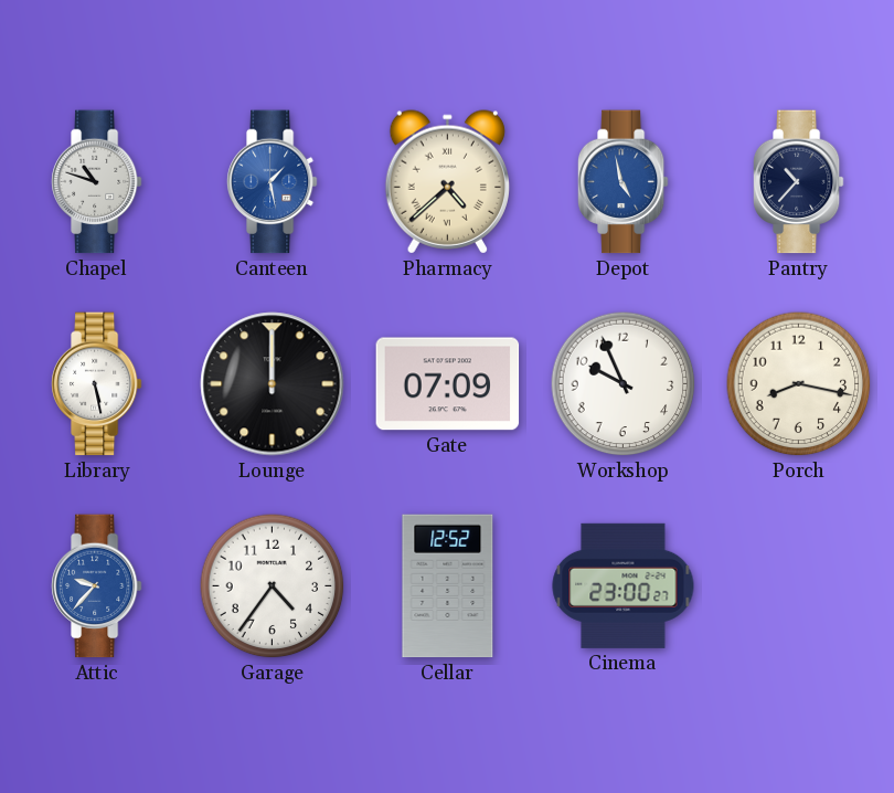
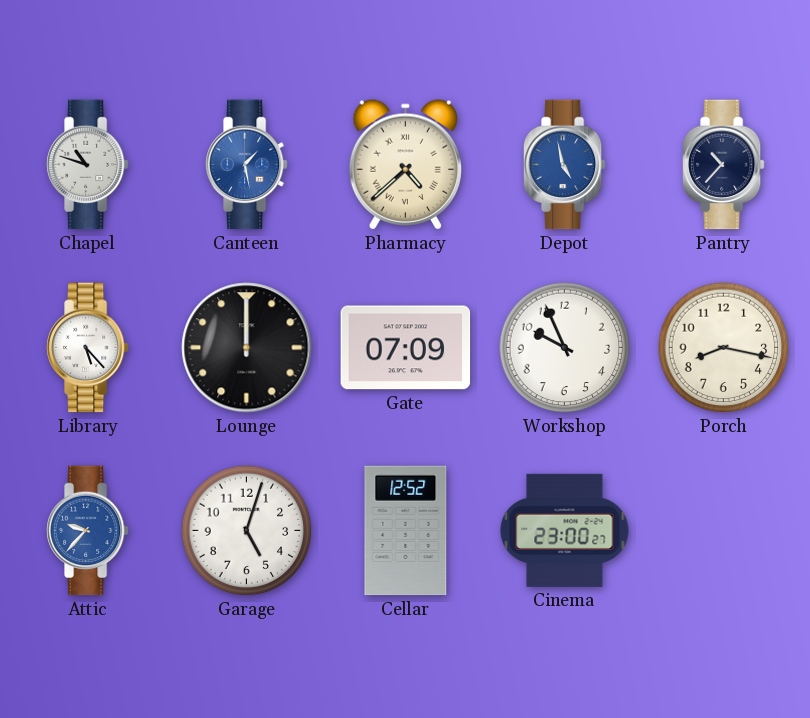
Library: 5:28 -> 5:23
Garage: 4:36 -> 5:03
